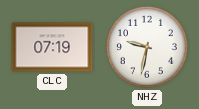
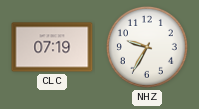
NHZ: 9:32 -> 9:35
